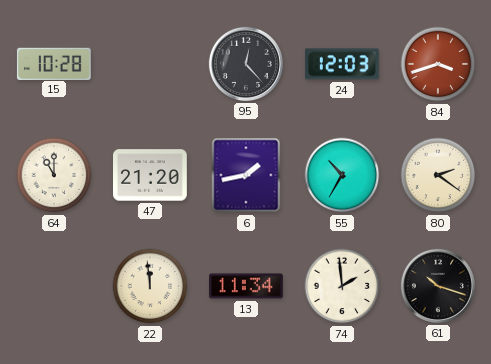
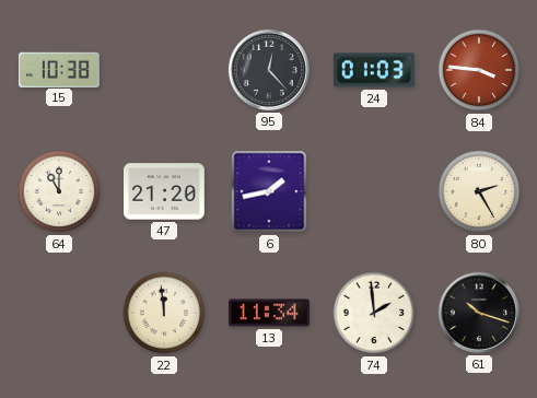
15: 10:28 -> 10:38
24: 12:03 -> 01:03
84: 3:42 -> 3:46
55: 10:35 -> none
80: 2:21 -> 2:25
